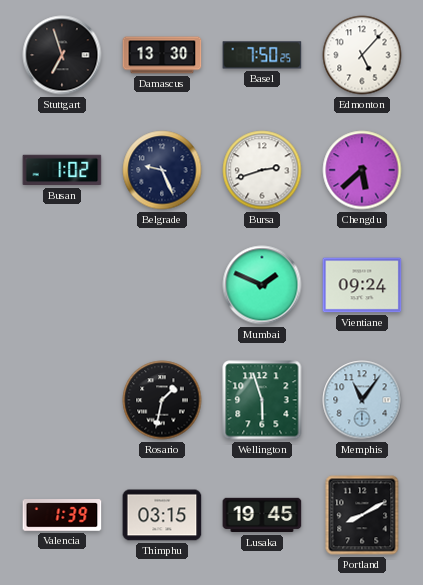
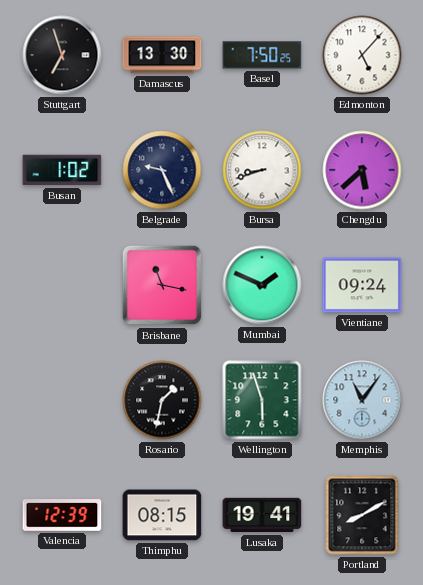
Bursa: 2:42 -> 8:42
Brisbane: none -> 11:17
Valencia: 1:39 -> 12:39
Thimphu: 03:15 -> 08:15
Lusaka: 19:45 -> 19:41
